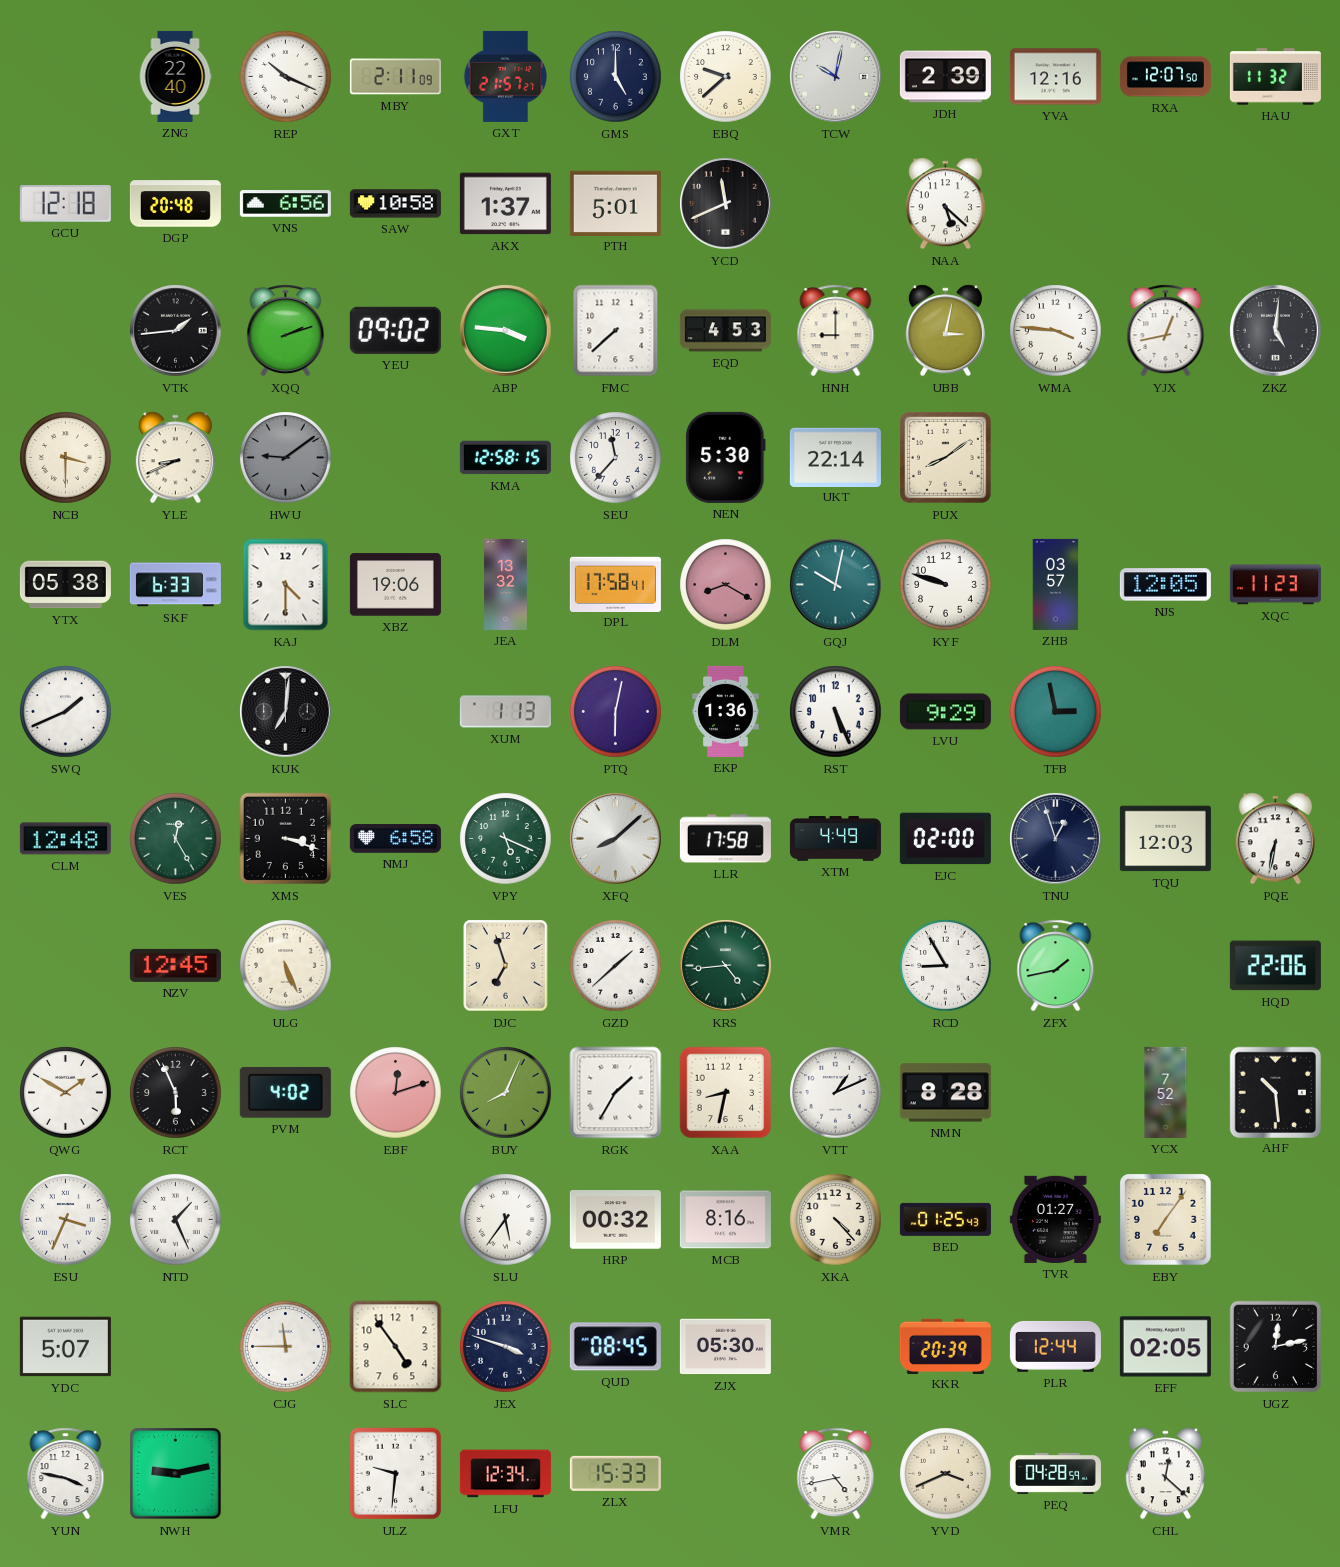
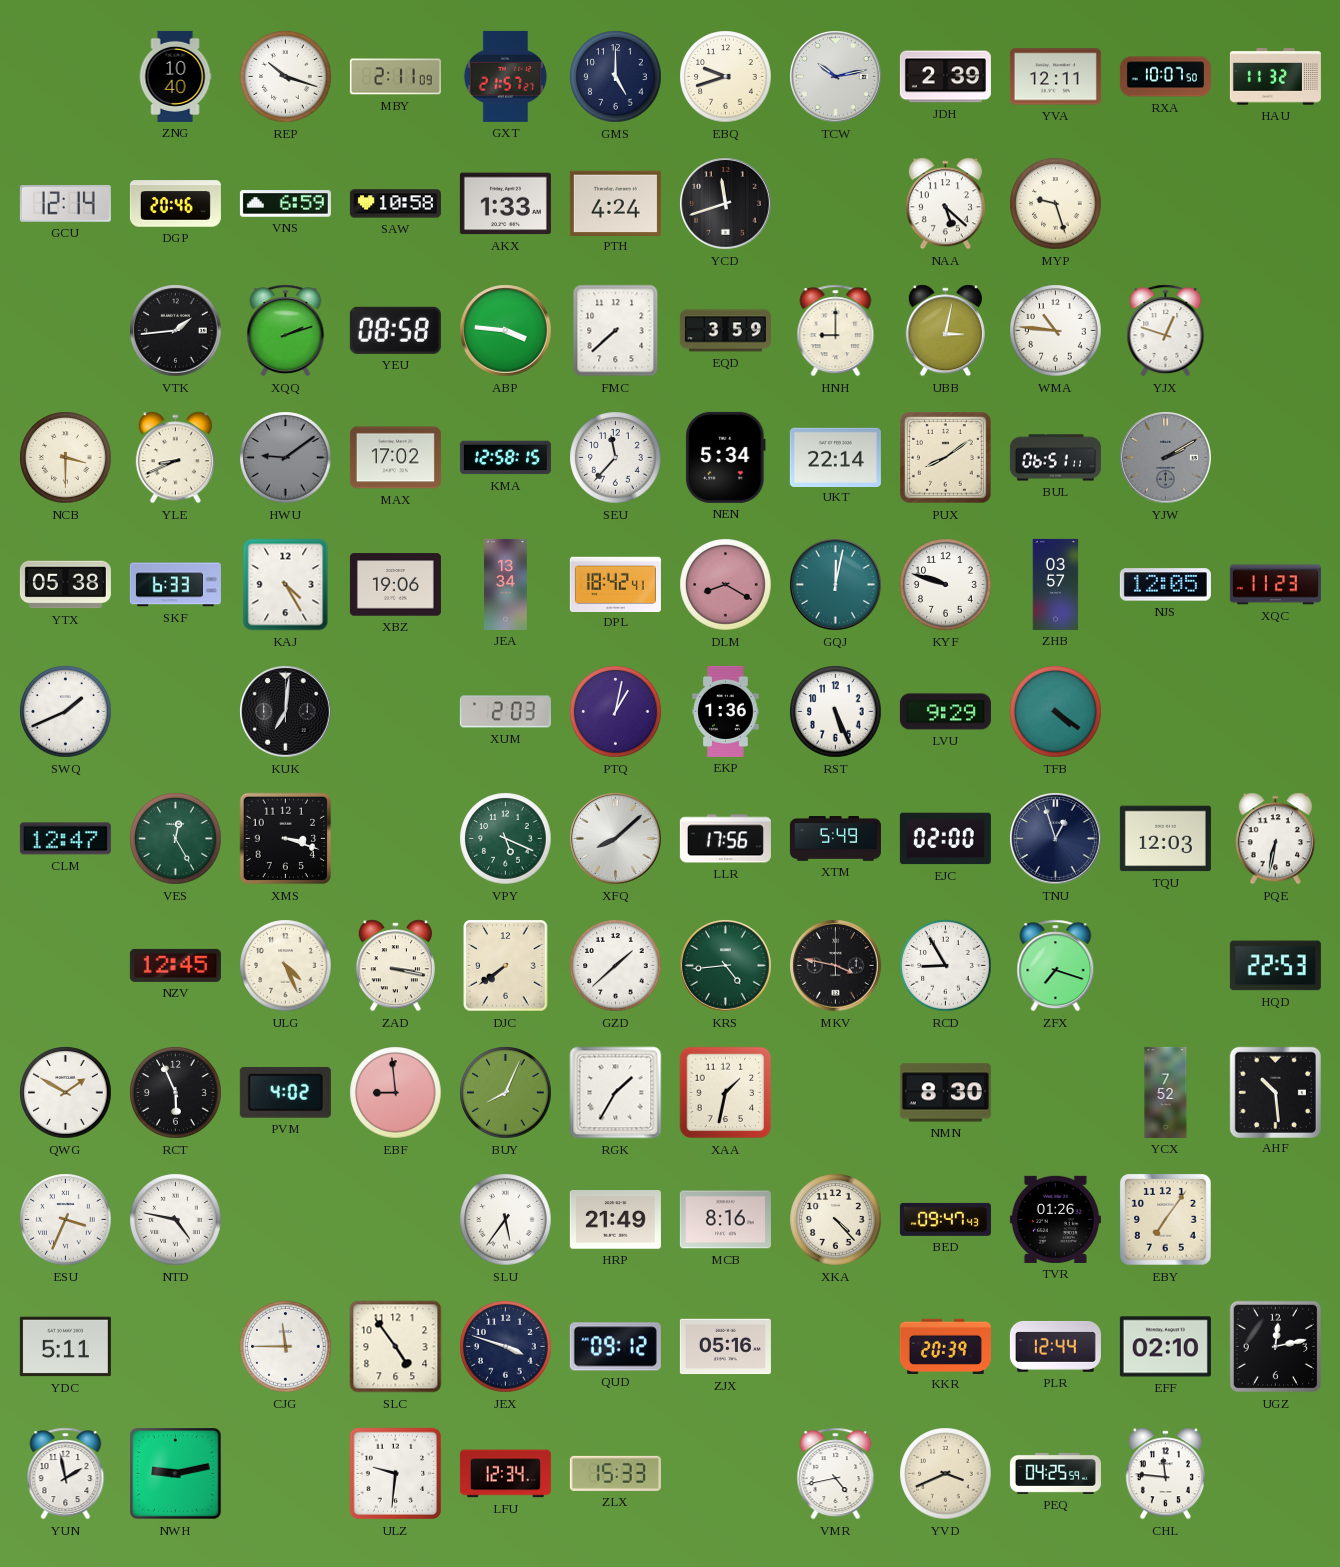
ZNG: 22:40 -> 10:40
REP: 10:19 -> 10:18
EBQ: 9:38 -> 9:42
TCW: 10:02 -> 10:13
YVA: 12:16 -> 12:11
RXA: 12:07 -> 10:07
GCU: 12:18 -> 12:14
DGP: 20:48 -> 20:46
VNS: 6:56 -> 6:59
AKX: 1:37 -> 1:33
PTH: 5:01 -> 4:24
YCD: 11:41 -> 11:42
MYP: none -> 9:27
YEU: 09:02 -> 08:58
EQD: 4:53 -> 3:59
WMA: 3:46 -> 10:46
YJX: 12:43 -> 12:48
ZKZ: 5:01 -> none
MAX: none -> 17:02
NEN: 5:30 -> 5:34
BUL: none -> 06:51
YJW: none -> 2:10
KAJ: 4:30 -> 4:25
JEA: 13:32 -> 13:34
DPL: 17:58 -> 18:42
GQJ: 10:02 -> 12:02
XUM: 1:13 -> 2:03
PTQ: 6:02 -> 1:02
TFB: 2:58 -> 4:21
CLM: 12:48 -> 12:47
NMJ: 6:58 -> none
LLR: 17:58 -> 17:56
XTM: 4:49 -> 5:49
ULG: 5:26 -> 4:26
ZAD: none -> 3:17
DJC: 6:57 -> 7:39
MKV: none -> 3:47
ZFX: 1:43 -> 7:18
HQD: 22:06 -> 22:53
EBF: 12:12 -> 8:59
XAA: 8:32 -> 1:32
VTT: 1:11 -> none
NMN: 8:28 -> 8:30
NTD: 1:26 -> 4:47
HRP: 00:32 -> 21:49
BED: 01:25 -> 09:47
TVR: 01:27 -> 01:26
YDC: 5:07 -> 5:11
QUD: 08:45 -> 09:12
ZJX: 05:30 -> 05:16
EFF: 02:05 -> 02:10
YUN: 3:47 -> 1:58
PEQ: 04:28 -> 04:25
CHL: 12:22 -> 11:46
